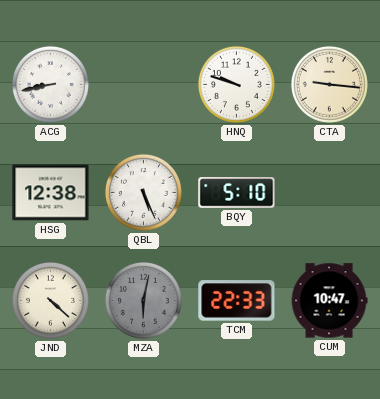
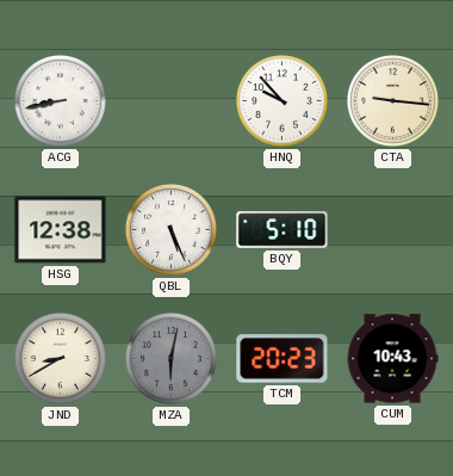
HNQ: 9:48 -> 9:53
JND: 4:22 -> 8:40
TCM: 22:33 -> 20:23
CUM: 10:47 -> 10:43
